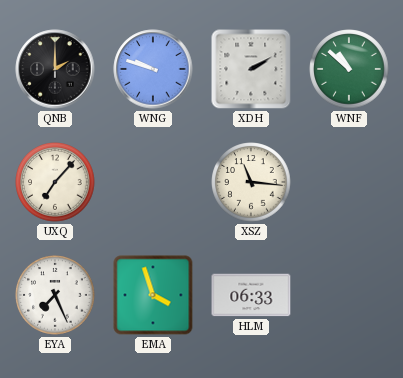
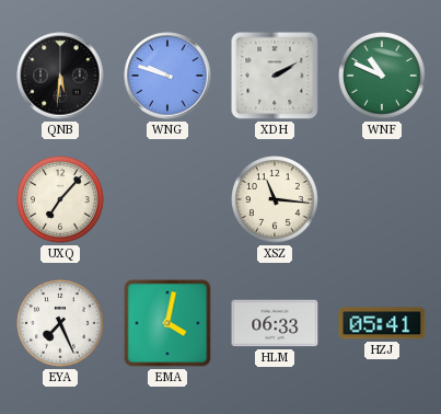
QNB: 2:00 -> 5:31
WNF: 10:52 -> 10:49
EMA: 3:57 -> 4:02
HZJ: none -> 05:41
